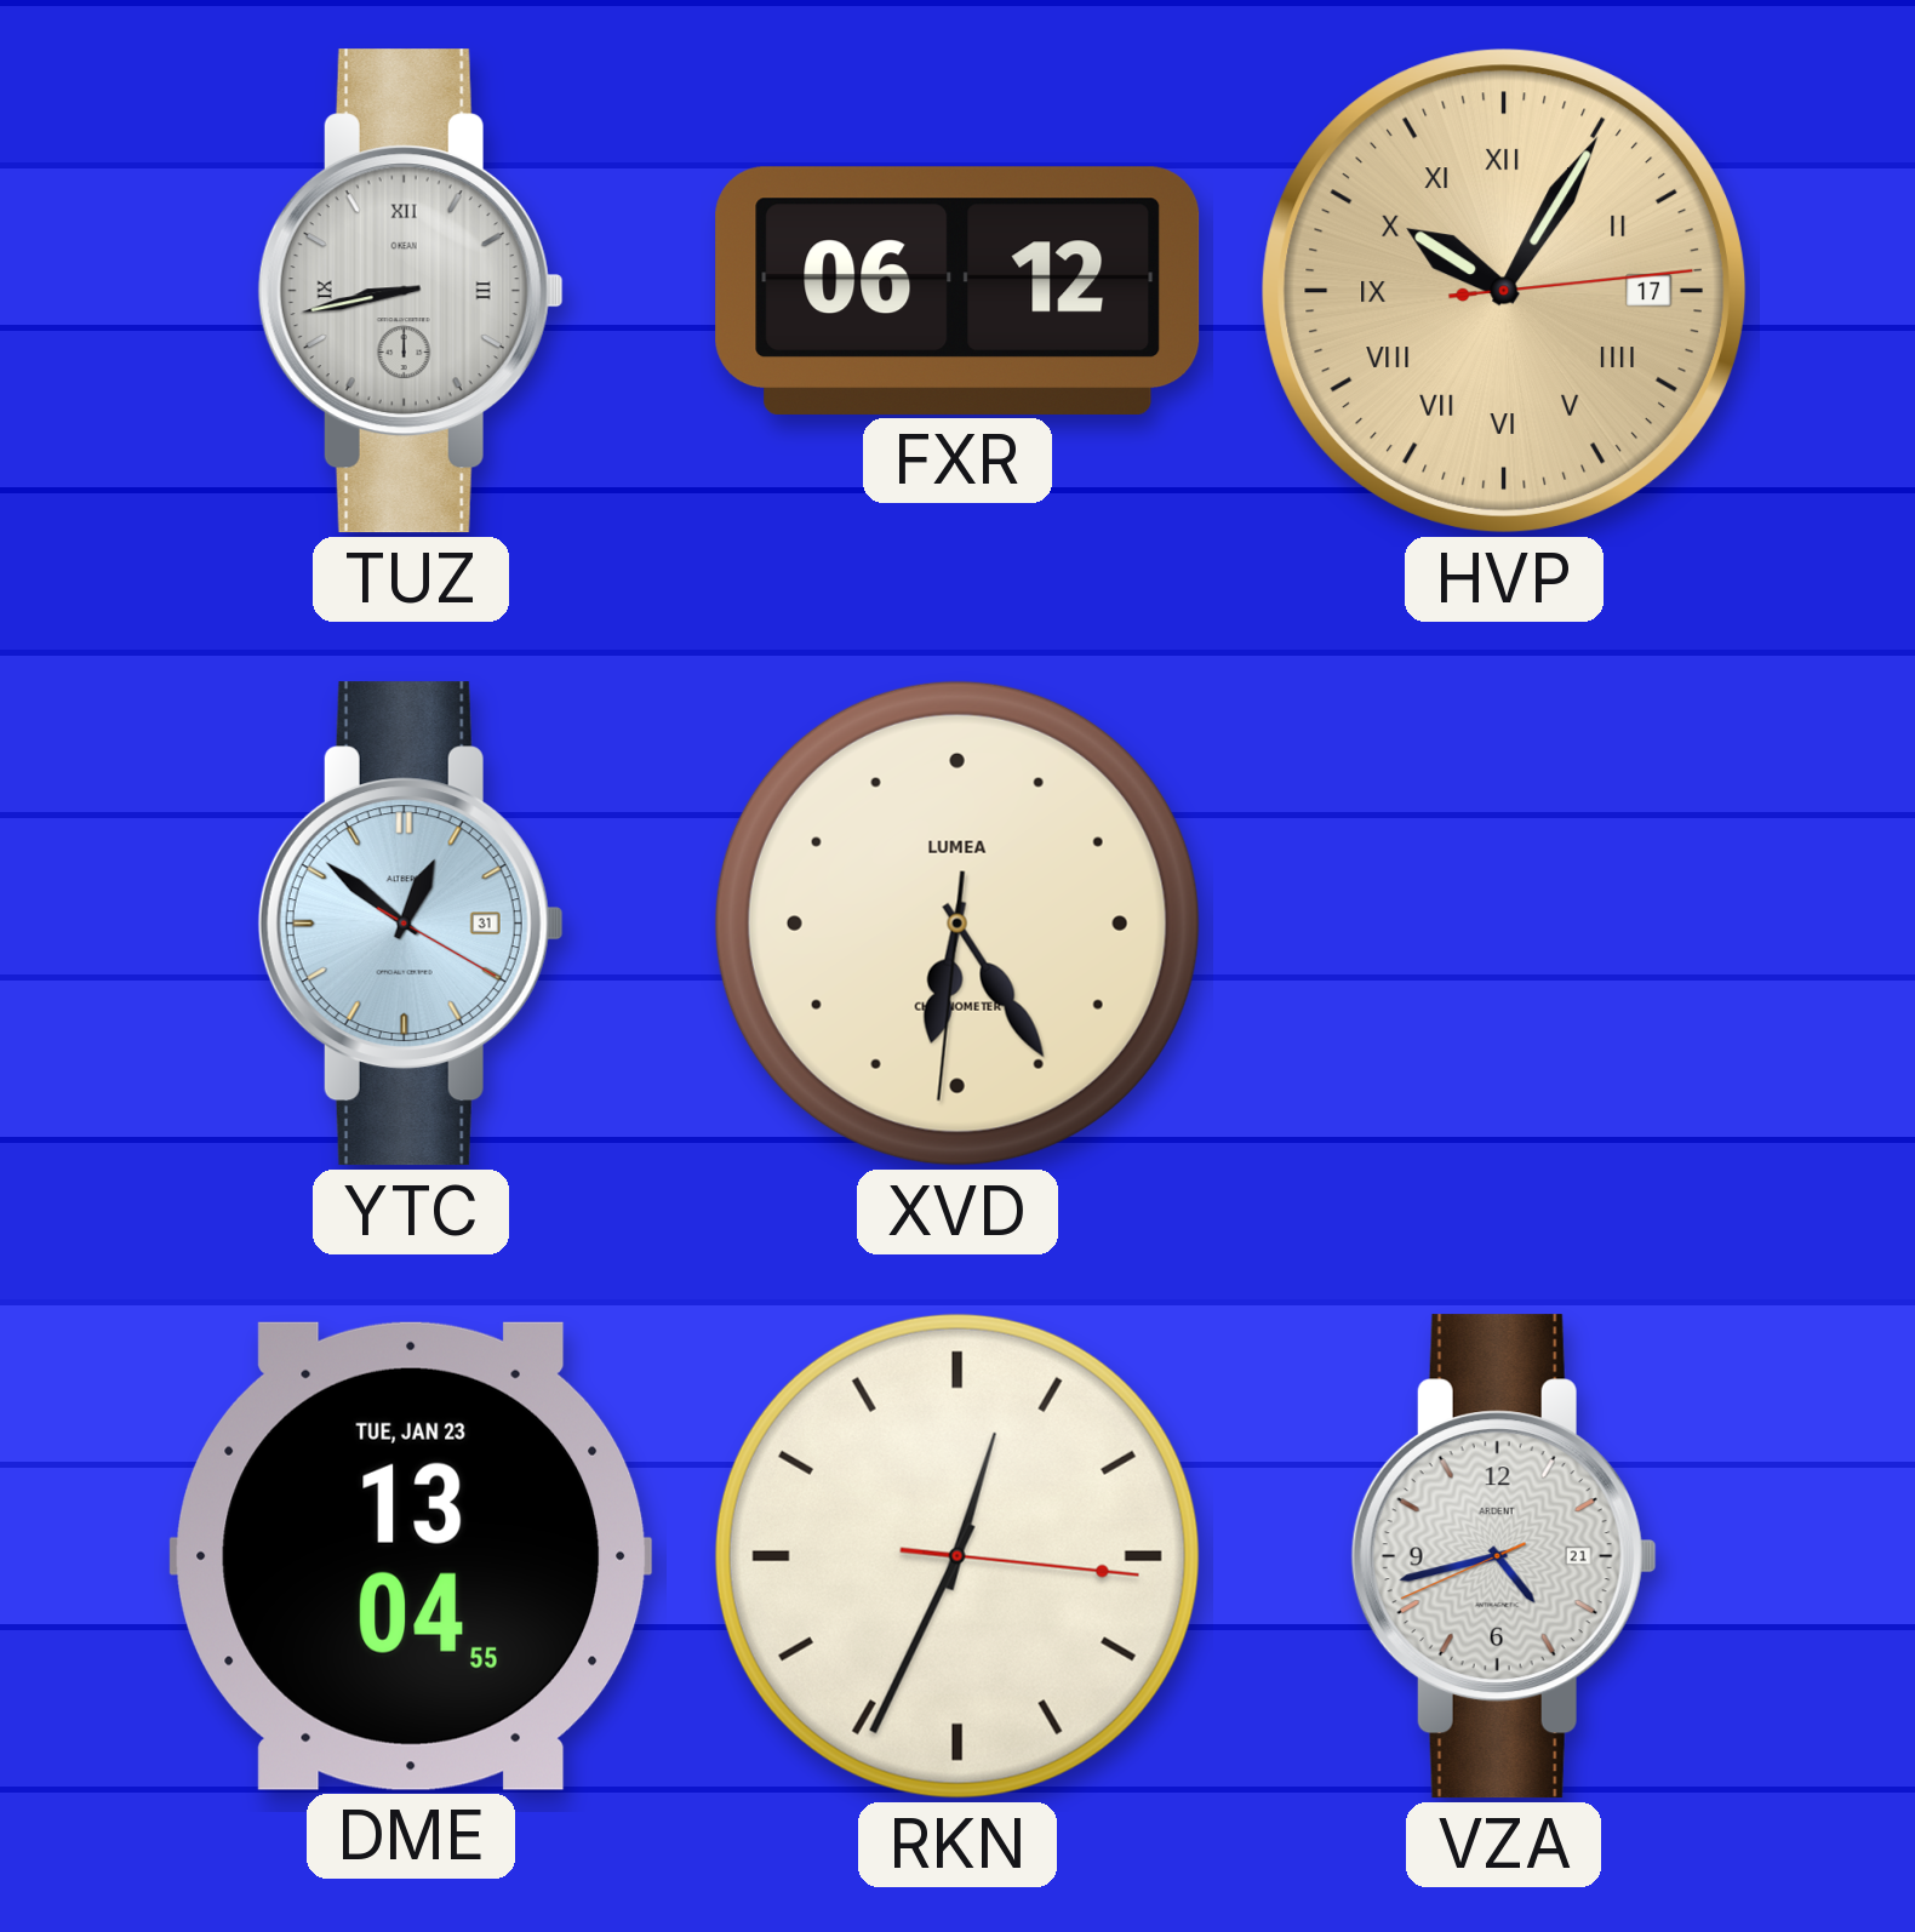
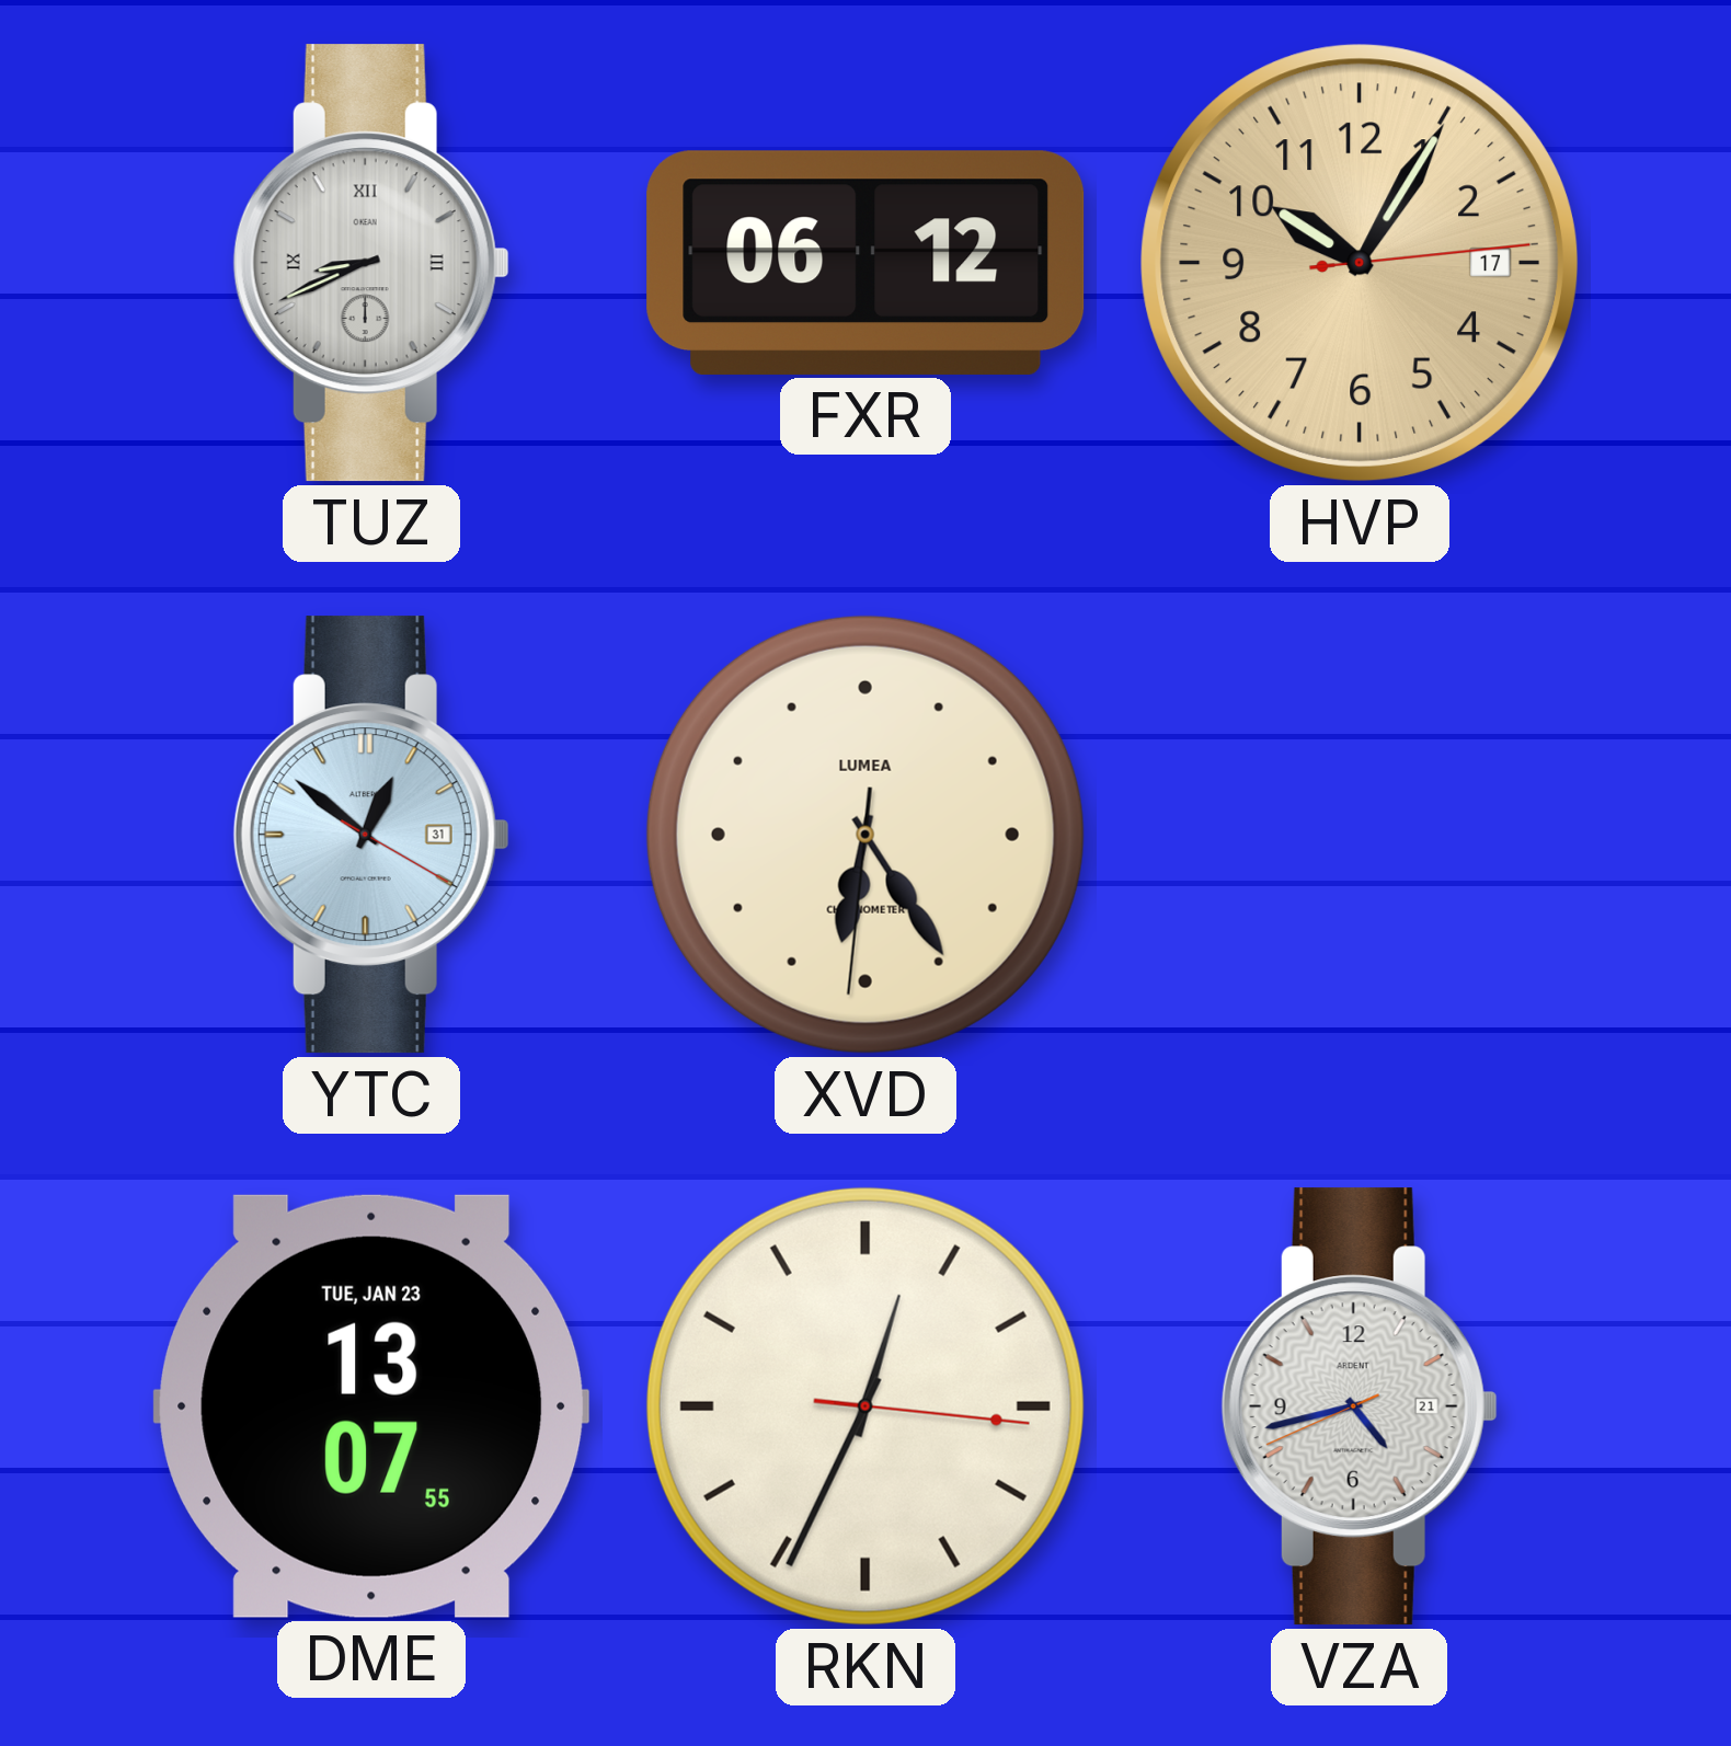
TUZ: 8:43 -> 8:41
HVP numerals: Roman -> Arabic
DME: 13:04 -> 13:07
